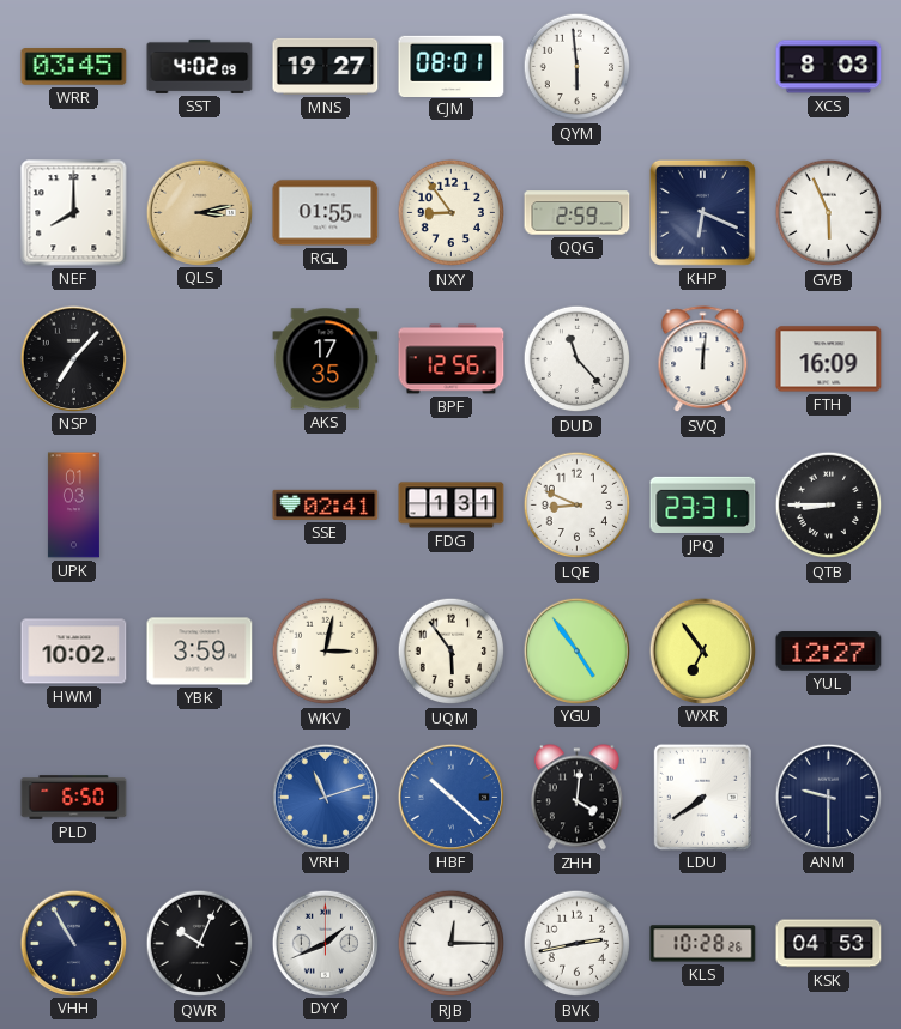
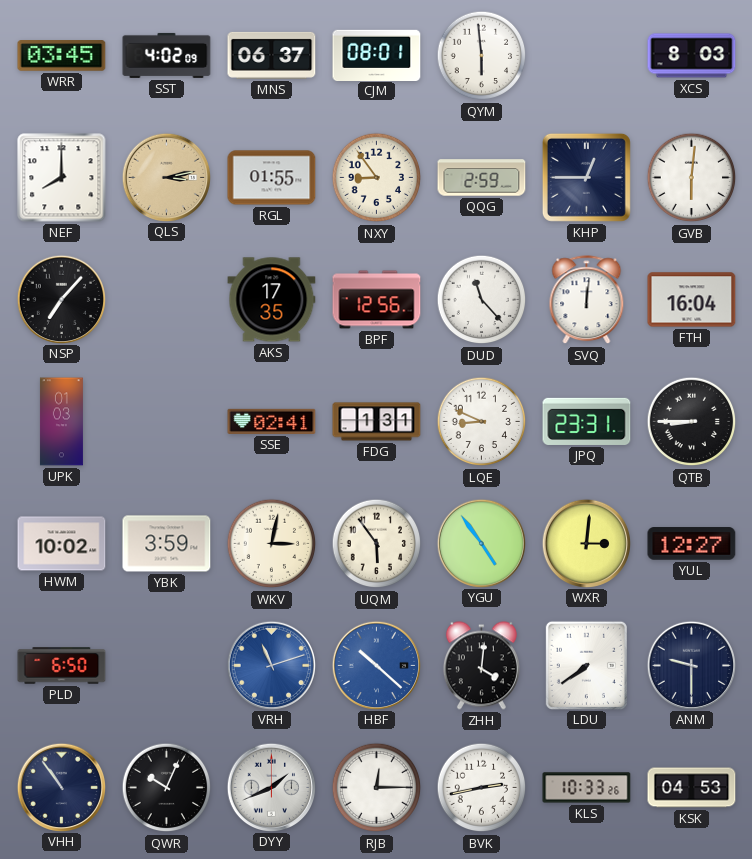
MNS: 19:27 -> 06:37
KHP: 6:19 -> 12:45
GVB: 5:56 -> 6:01
FTH: 16:09 -> 16:04
WXR: 6:54 -> 3:01
VHH: 10:55 -> 10:54
KLS: 10:28 -> 10:33
